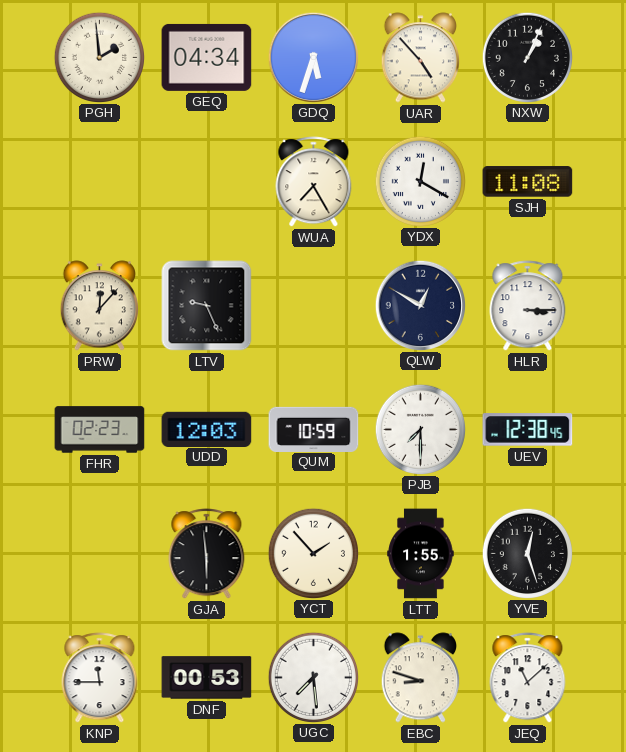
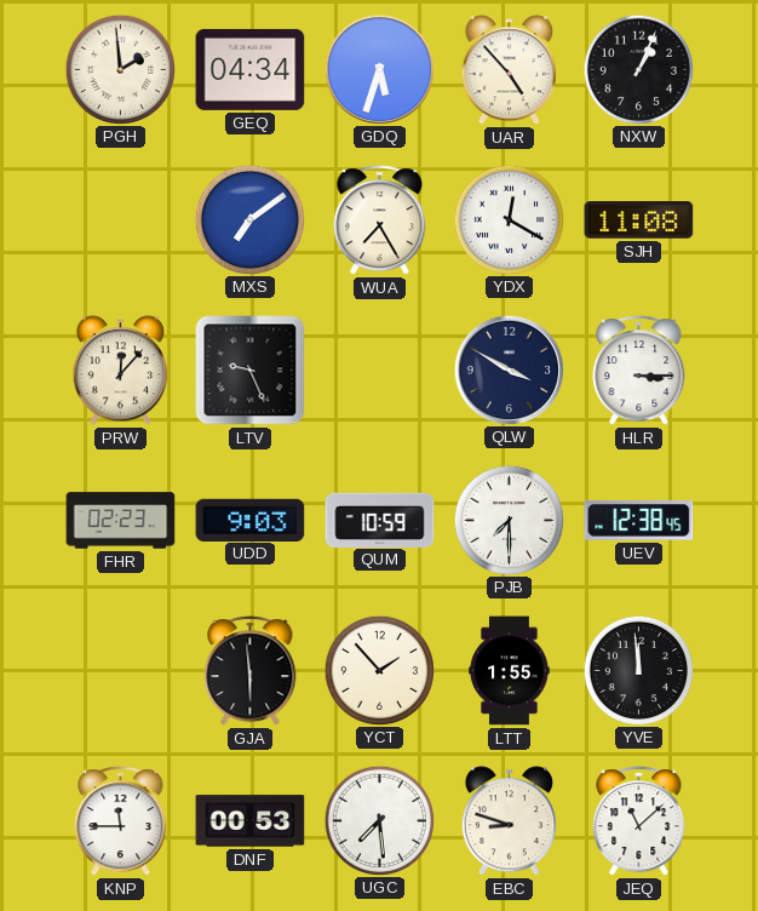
MXS: none -> 7:09
QLW: 12:50 -> 3:50
UDD: 12:03 -> 9:03
YVE: 12:27 -> 11:59
